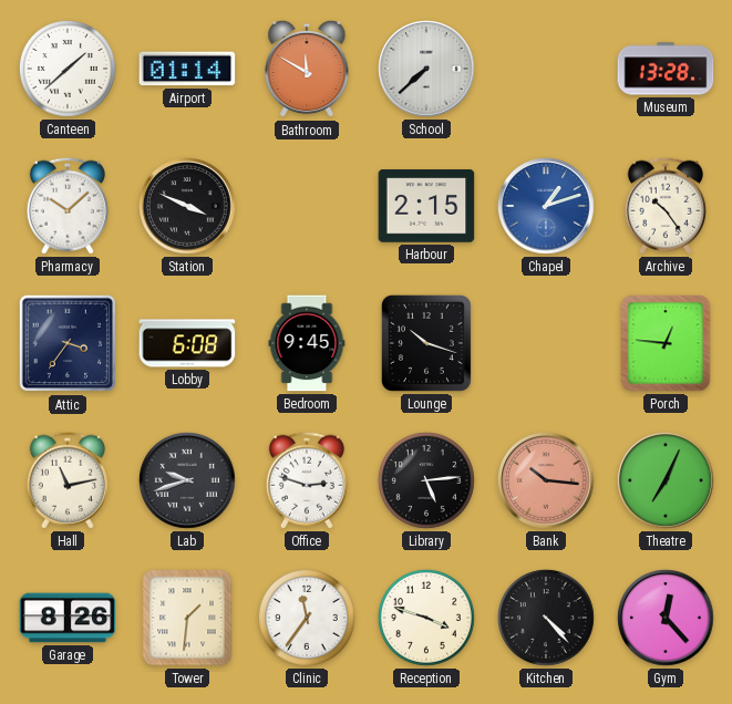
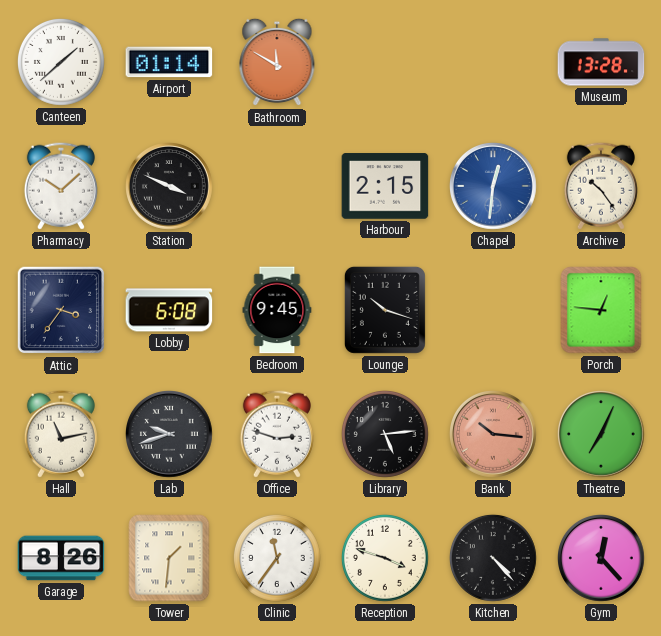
School: 7:38 -> none
Chapel: 1:12 -> 12:31
